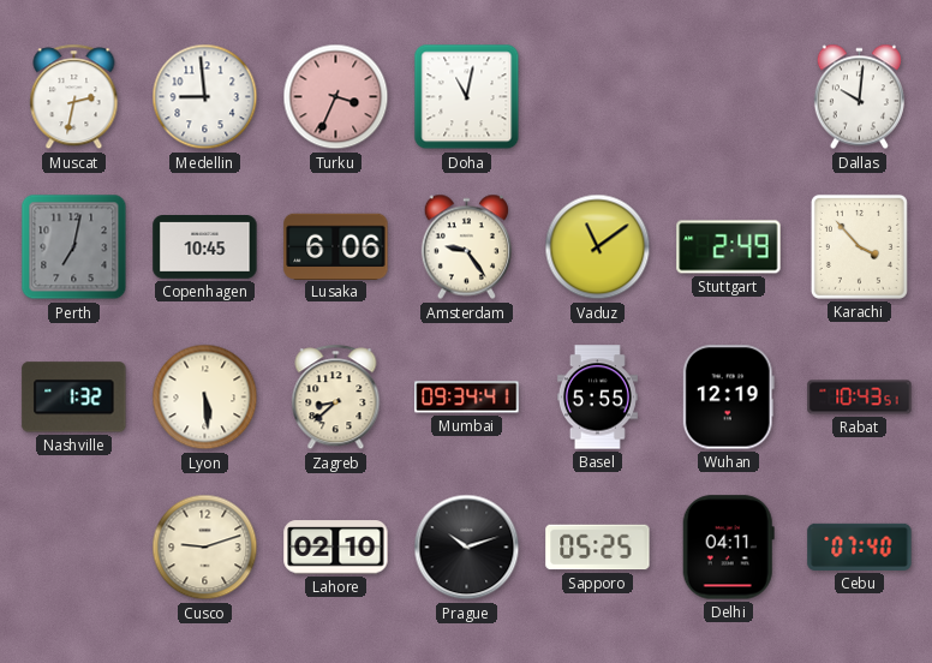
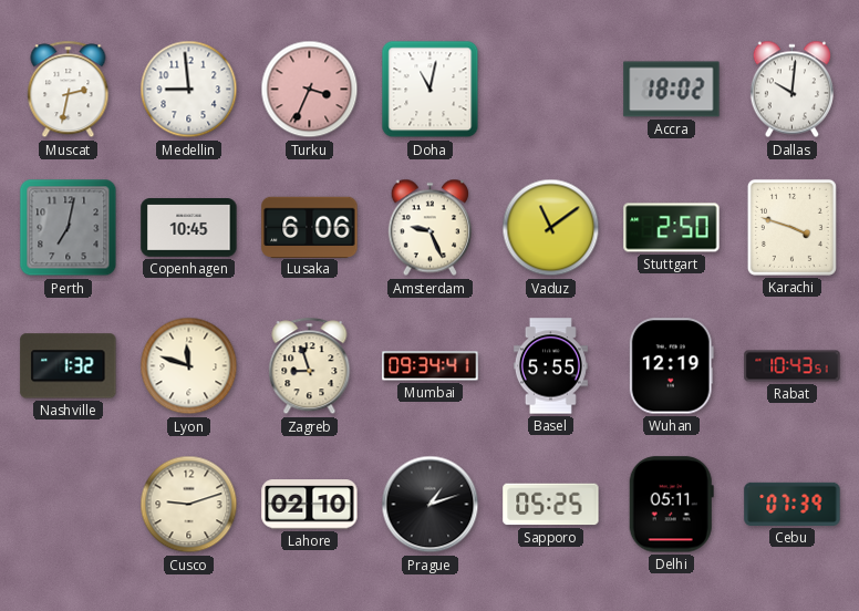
Accra: none -> 18:02
Amsterdam: 9:24 -> 9:26
Stuttgart: 2:49 -> 2:50
Karachi: 3:53 -> 3:48
Lyon: 5:29 -> 11:48
Zagreb: 8:38 -> 8:57
Prague: 10:12 -> 1:12
Delhi: 04:11 -> 05:11
Cebu: 07:40 -> 07:39
